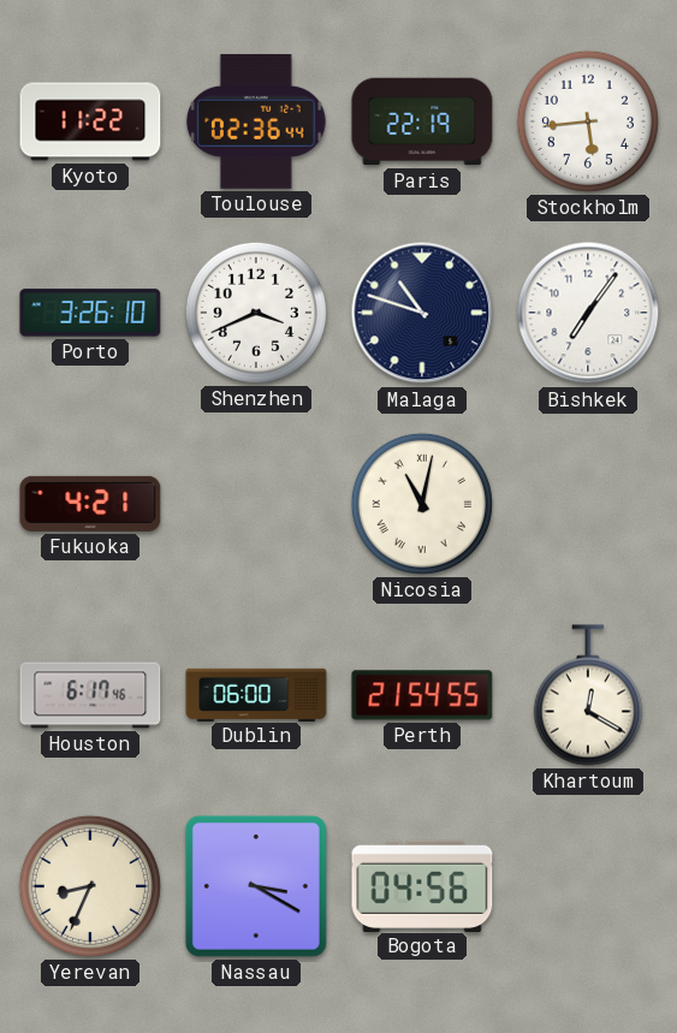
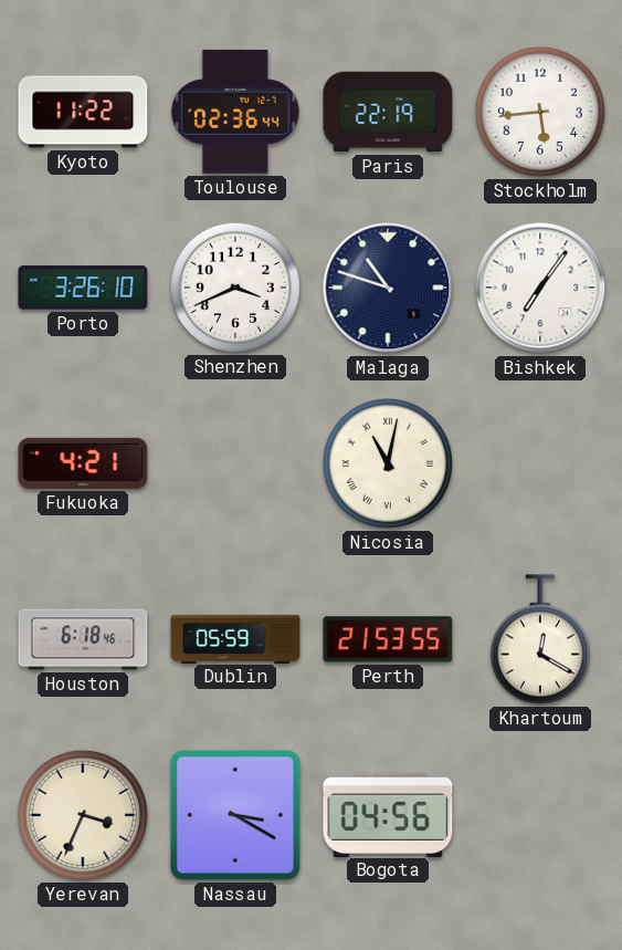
Houston: 6:17 -> 6:18
Dublin: 06:00 -> 05:59
Perth: 21:54 -> 21:53
Yerevan: 8:34 -> 3:34
